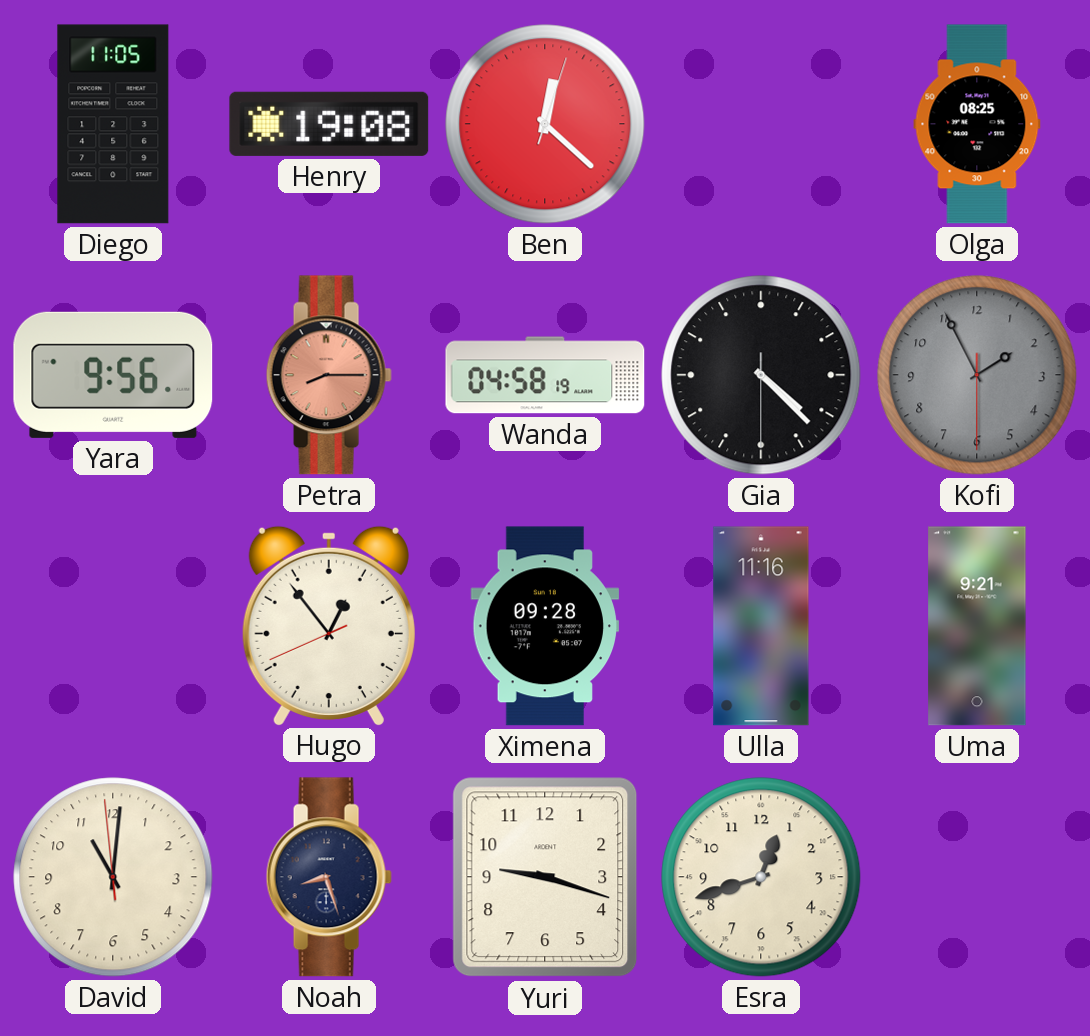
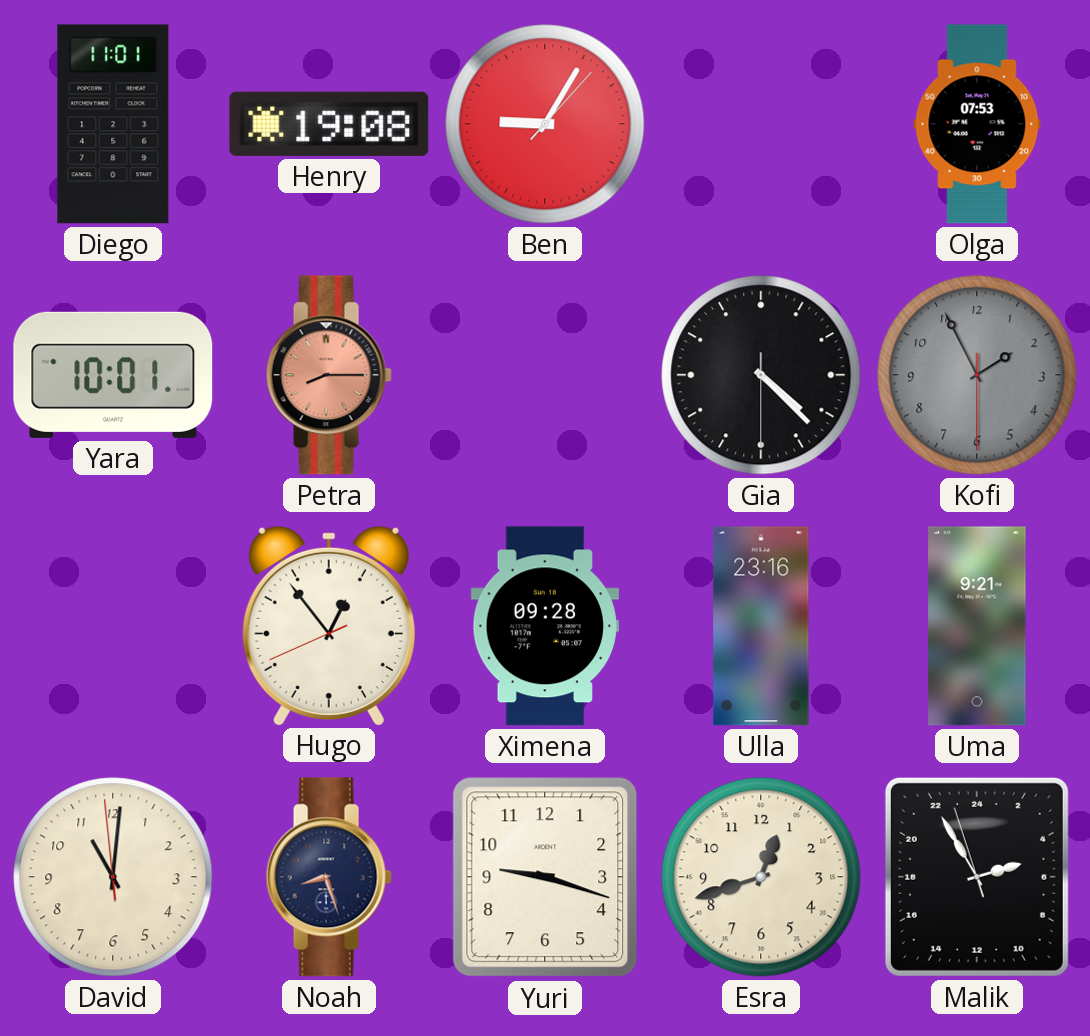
Diego: 11:05 -> 11:01
Ben: 12:22 -> 9:05
Olga: 08:25 -> 07:53
Yara: 9:56 -> 10:01
Wanda: 04:58 -> none
Ulla: 11:16 -> 23:16
Malik: none -> 4:54
